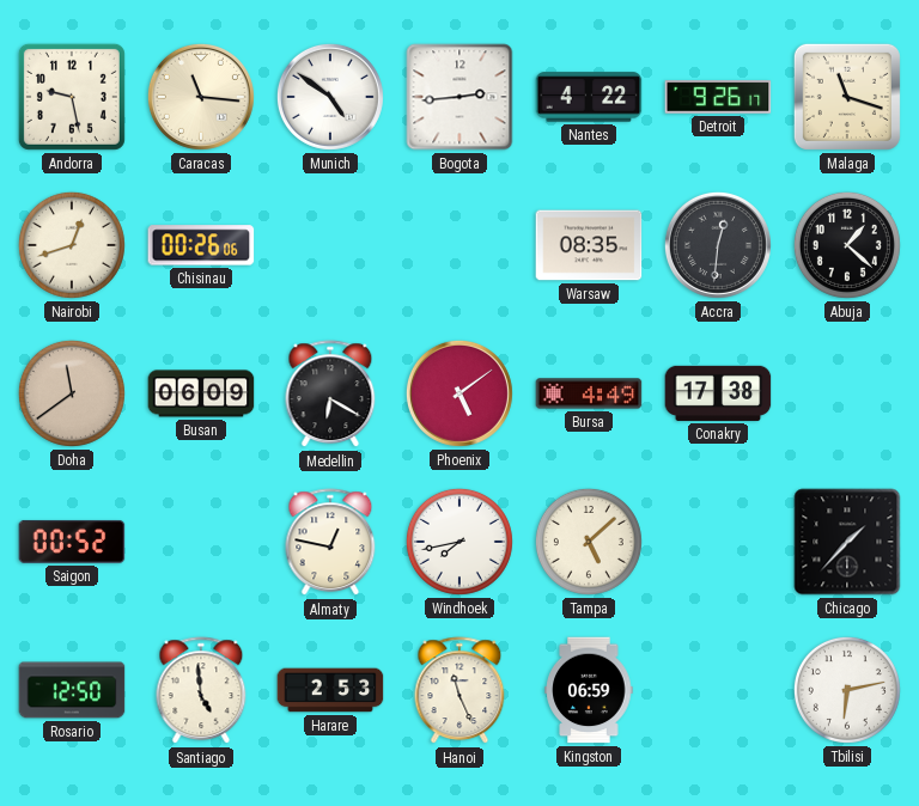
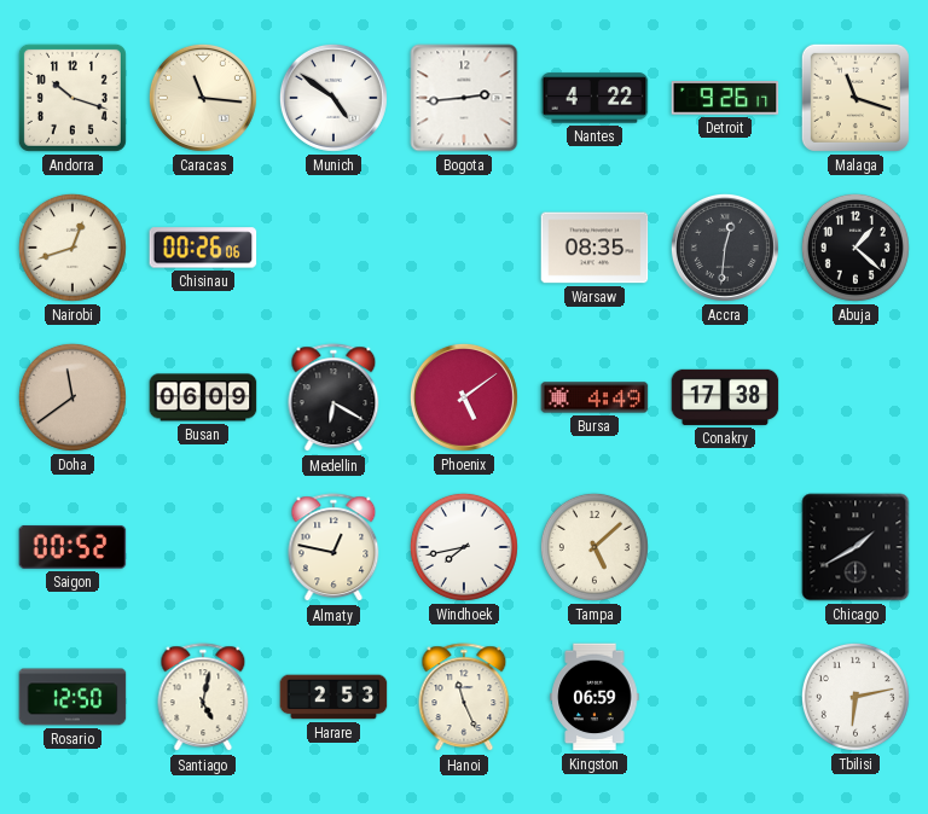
Andorra: 9:28 -> 10:18
Chicago: 1:37 -> 1:40
Santiago: 4:59 -> 5:02
